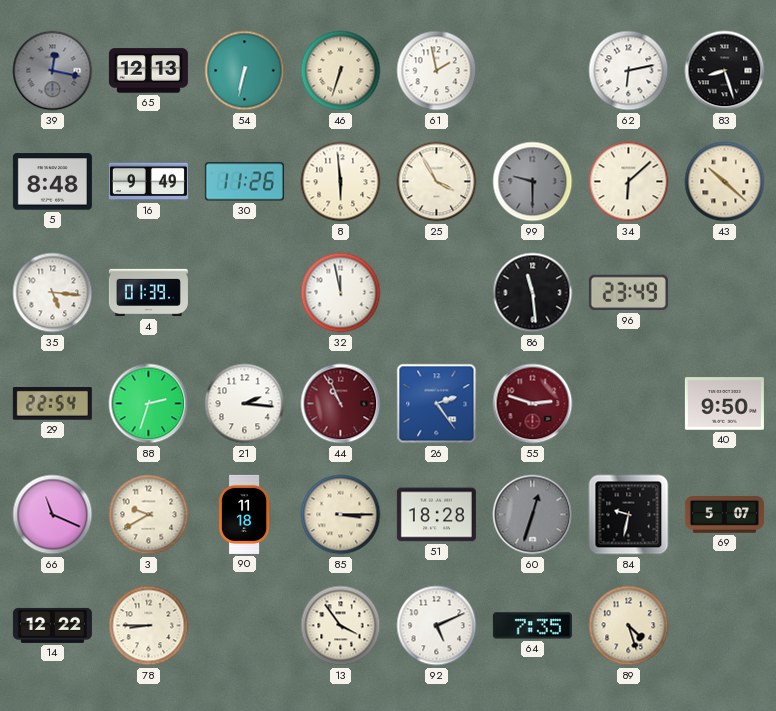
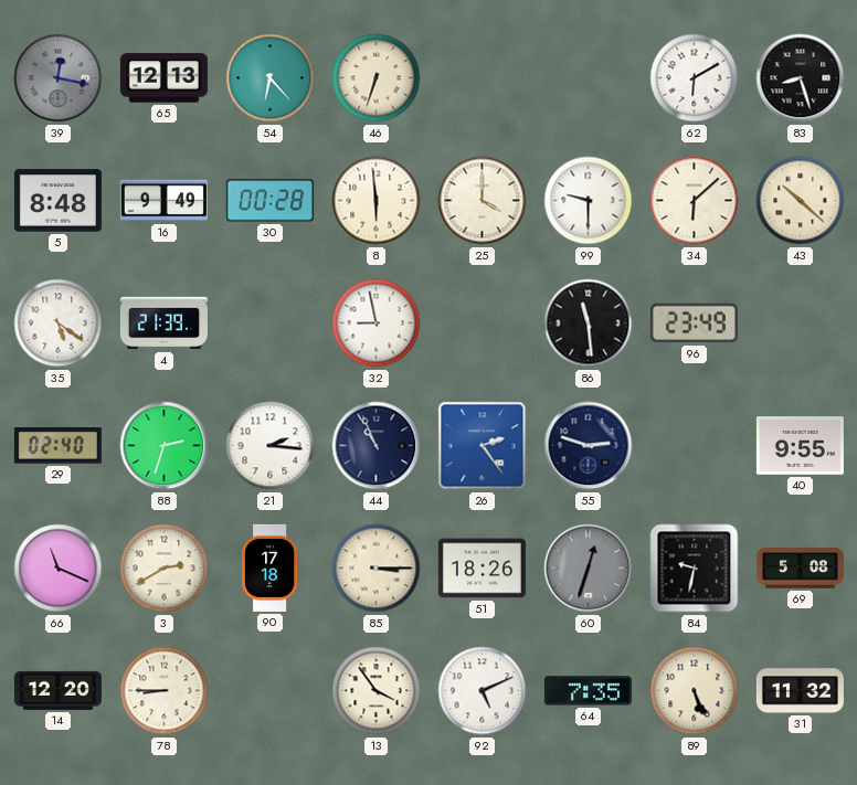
54: 6:32 -> 6:23
61: 1:58 -> none
62: 6:13 -> 6:10
30: 11:26 -> 00:28
25: 3:55 -> 4:00
99 dial: grey -> white
35: 5:16 -> 5:21
4: 01:39 -> 21:39
32: 11:58 -> 8:58
29: 22:54 -> 02:40
44 dial: burgundy -> navy
55 dial: burgundy -> navy
40: 9:50 -> 9:55
3: 9:40 -> 2:40
90: 11:18 -> 17:18
51: 18:28 -> 18:26
69: 5:07 -> 5:08
14: 12:22 -> 12:20
89: 4:27 -> 5:26
31: none -> 11:32
